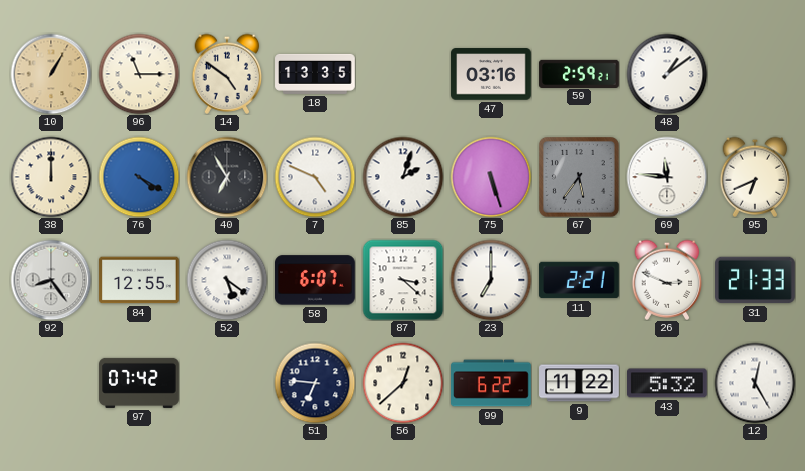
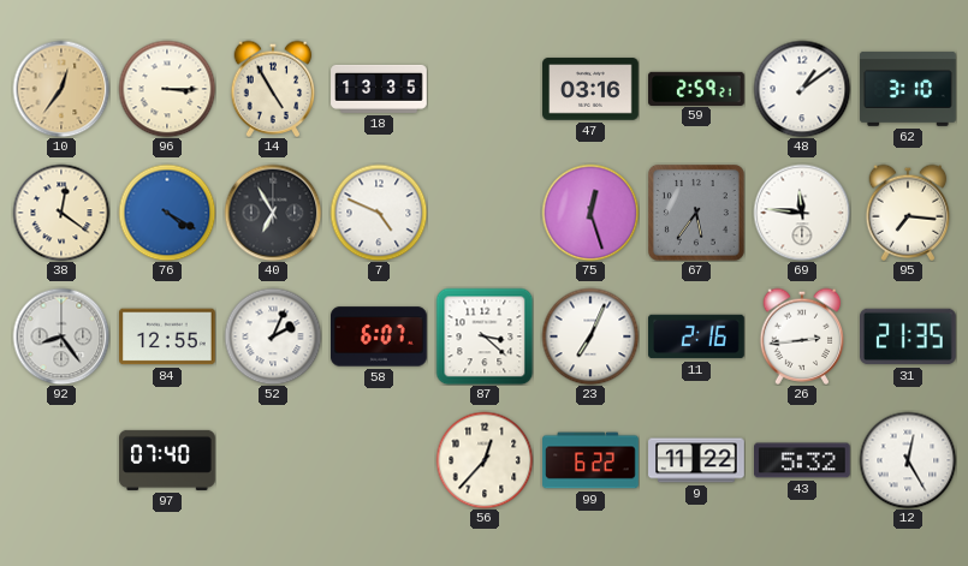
10: 1:05 -> 12:36
96: 11:15 -> 3:15
14: 4:51 -> 4:55
62: none -> 3:10
38: 12:00 -> 12:21
85: 2:03 -> none
75: 5:27 -> 12:27
95: 6:41 -> 7:16
52: 5:21 -> 2:04
23: 7:00 -> 7:04
11: 2:21 -> 2:16
26: 2:49 -> 2:44
31: 21:33 -> 21:35
97: 07:42 -> 07:40
51: 6:46 -> none
56: 12:38 -> 12:37
